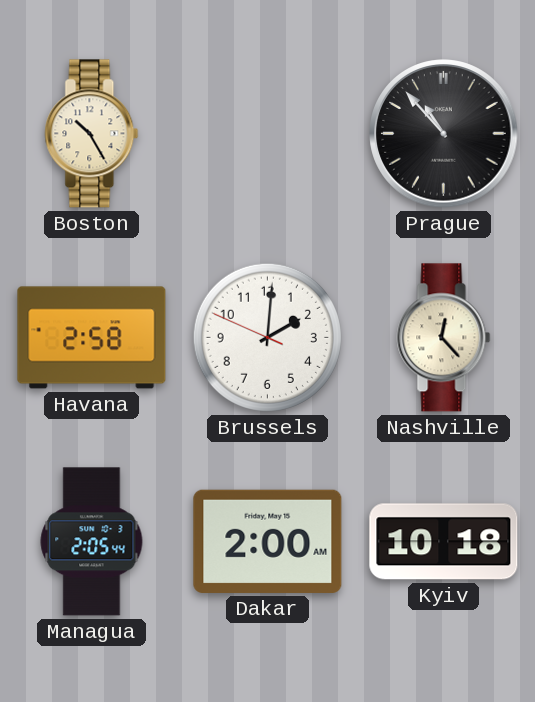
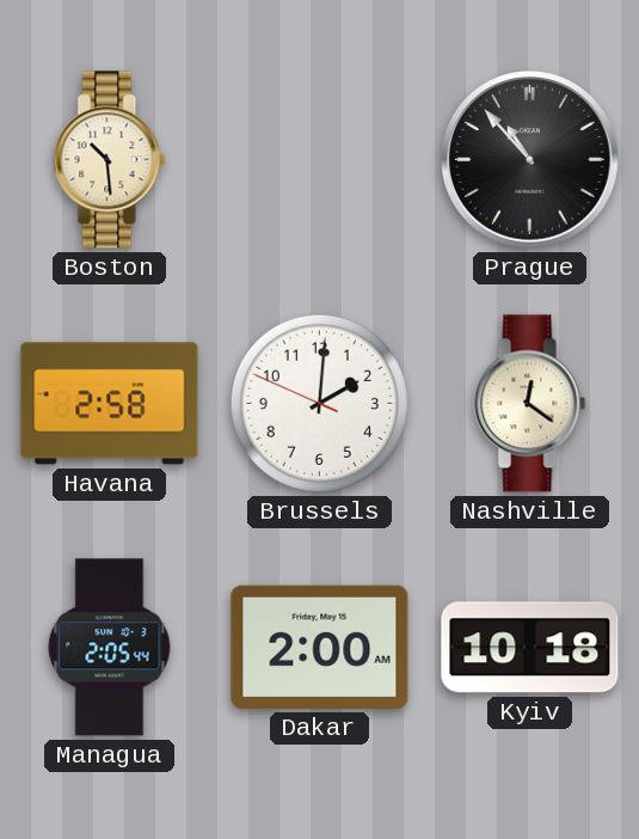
Boston: 10:25 -> 10:29
Nashville: 12:23 -> 12:21
